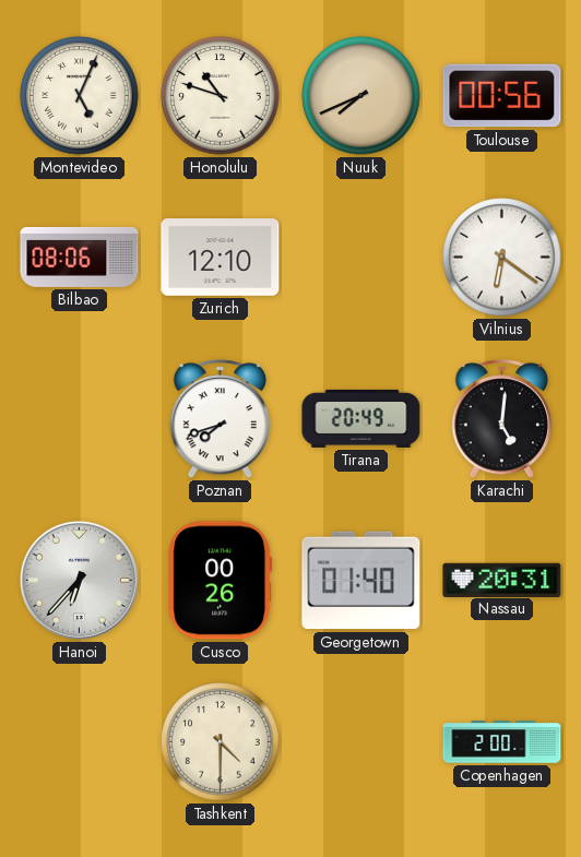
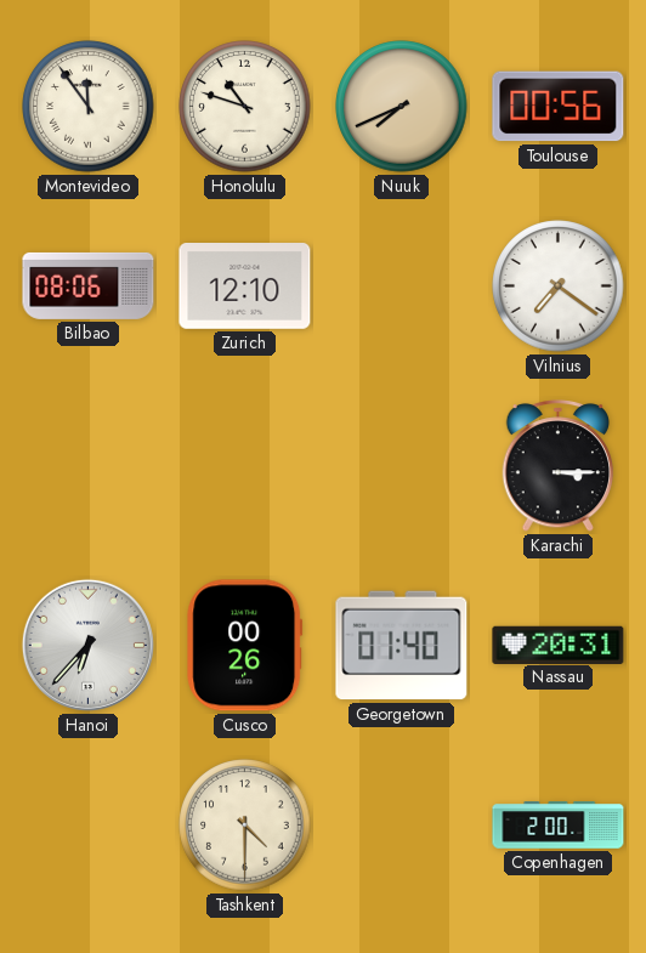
Montevideo: 5:04 -> 11:54
Vilnius: 6:21 -> 7:21
Poznan: 7:42 -> none
Tirana: 20:49 -> none
Karachi: 5:01 -> 3:15
